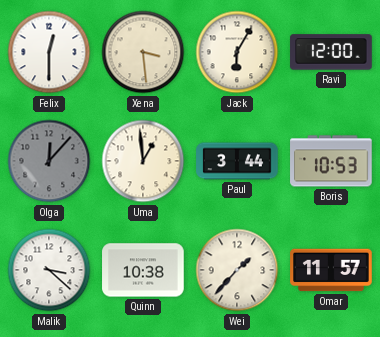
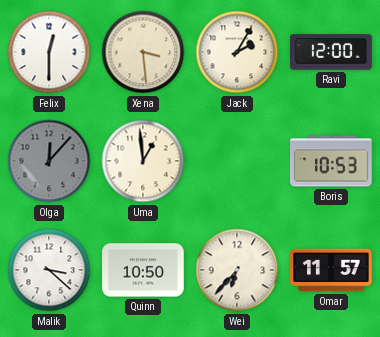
Jack: 6:05 -> 2:05
Paul: 3:44 -> none
Quinn: 10:38 -> 10:50
Wei: 1:37 -> 6:37
